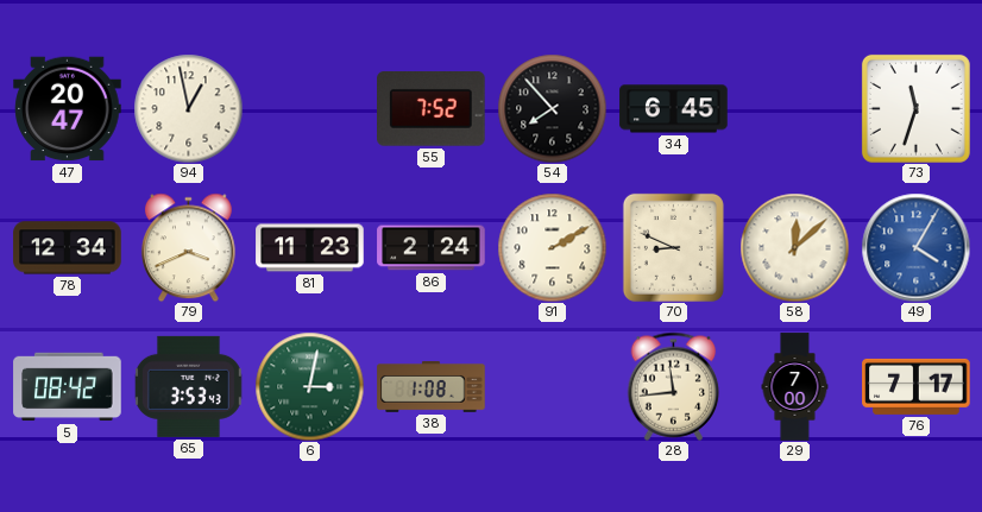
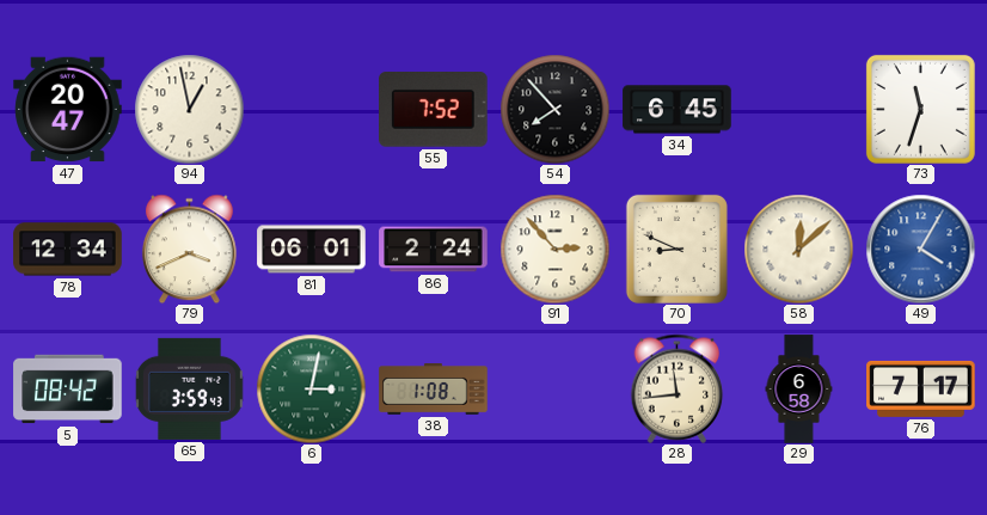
81: 11:23 -> 06:01
91: 2:10 -> 2:53
65: 3:53 -> 3:59
29: 7:00 -> 6:58
